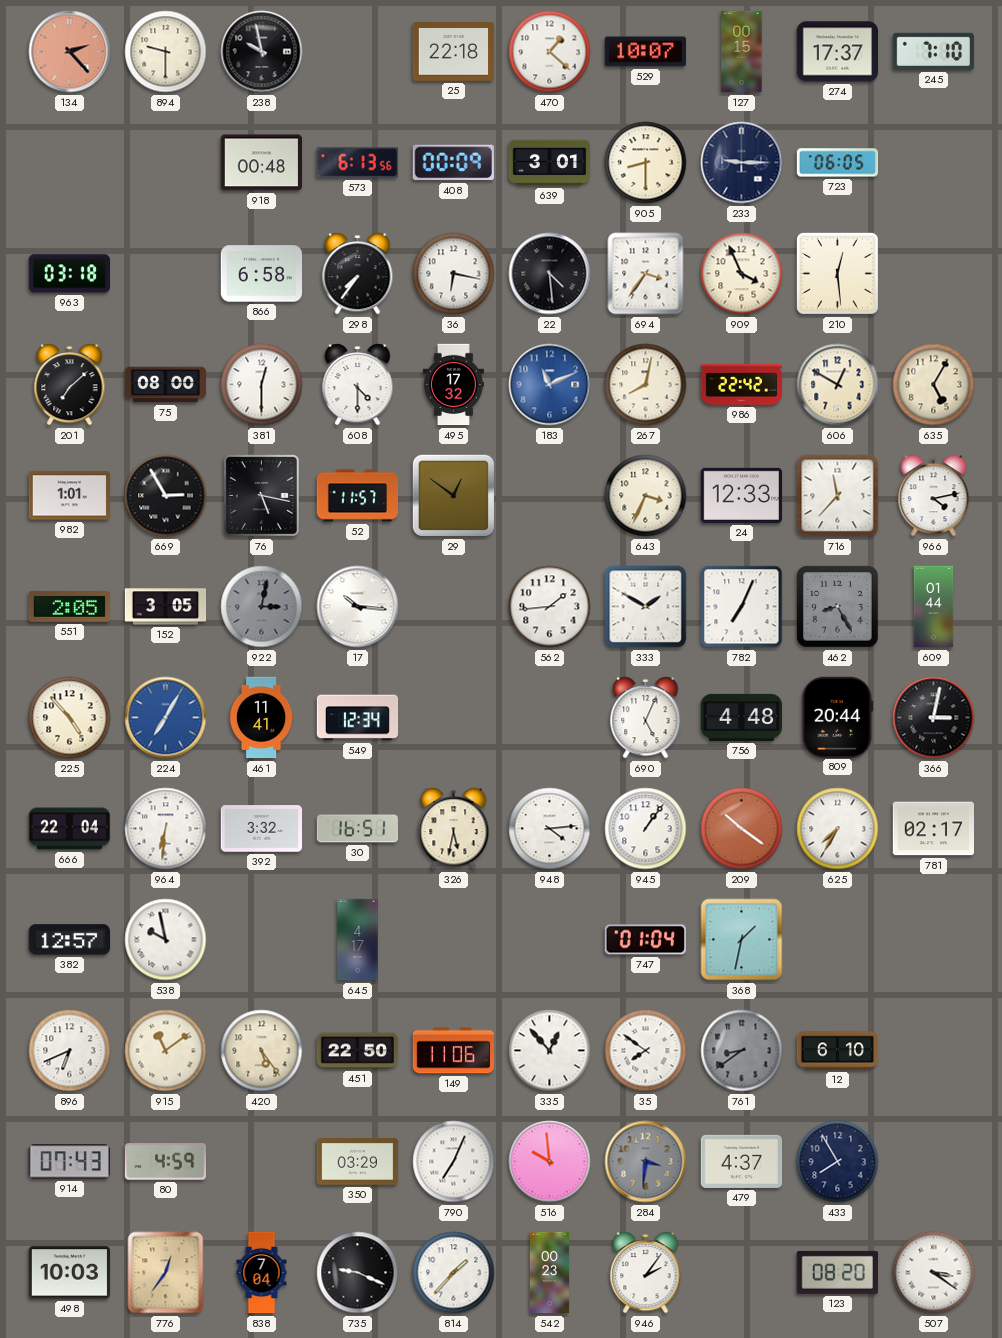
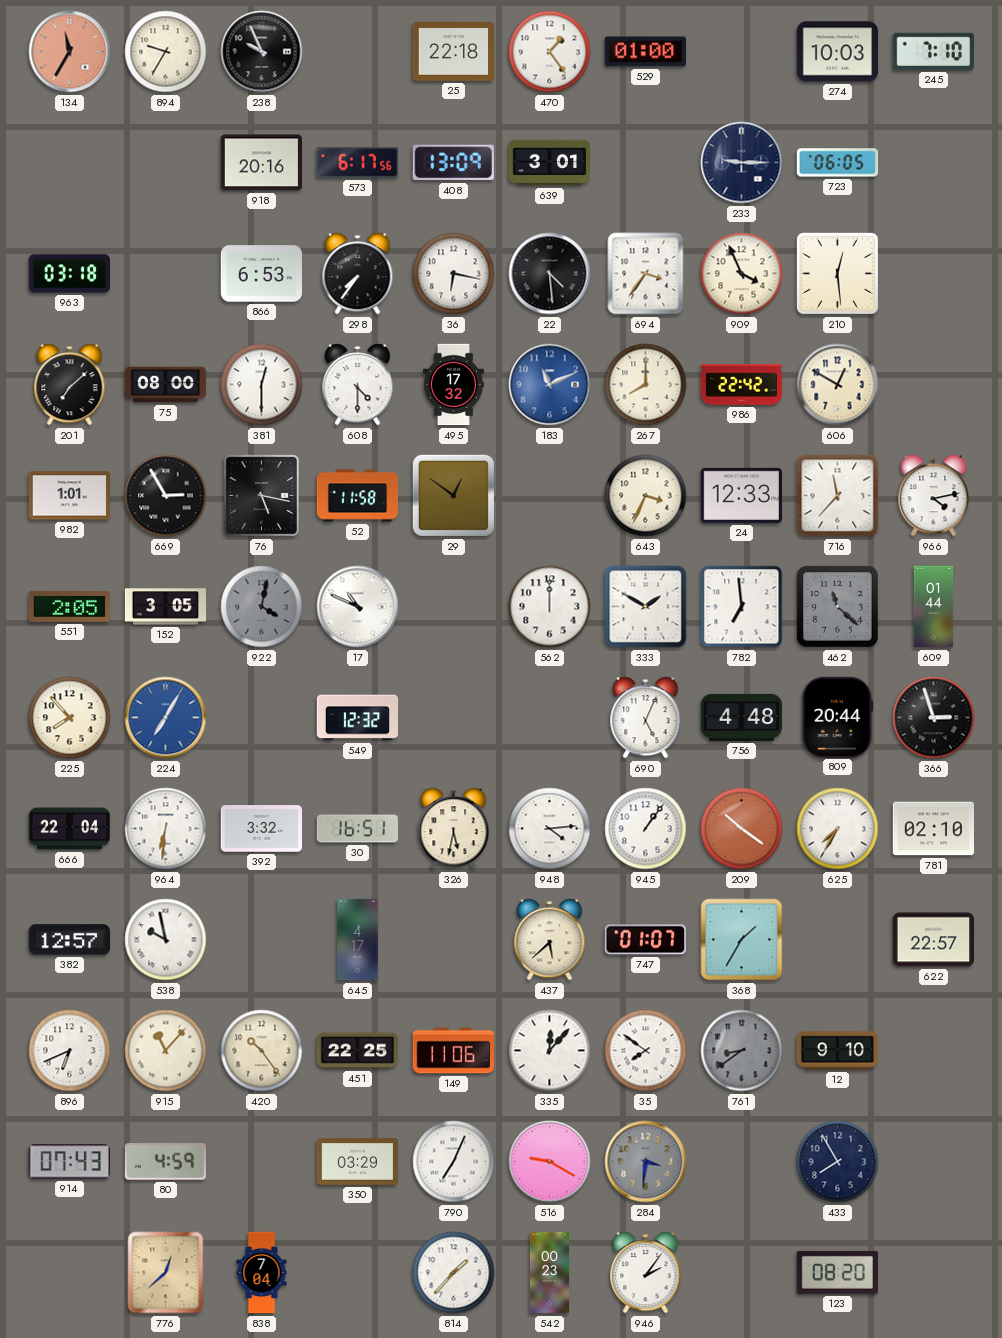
134: 2:23 -> 11:35
894: 9:30 -> 9:35
238: 9:58 -> 9:56
470: 1:22 -> 1:24
529: 10:07 -> 01:00
127: 00:15 -> none
274: 17:37 -> 10:03
918: 00:48 -> 20:16
573: 6:13 -> 6:17
408: 00:09 -> 13:09
905: 8:30 -> none
866: 6:58 -> 6:53
267: 8:02 -> 8:00
635: 5:05 -> none
52: 11:57 -> 11:58
922: 3:02 -> 4:02
17: 10:16 -> 10:49
562: 1:44 -> 12:00
782: 7:04 -> 6:59
462: 8:25 -> 11:22
225: 4:53 -> 7:53
461: 11:41 -> none
549: 12:34 -> 12:32
366: 3:02 -> 2:57
781: 02:17 -> 02:10
437: none -> 5:38
747: 01:04 -> 01:07
368: 1:32 -> 1:35
622: none -> 22:57
915: 11:09 -> 11:07
420: 5:24 -> 10:24
451: 22:50 -> 22:25
335: 12:53 -> 12:07
12: 6:10 -> 9:10
516: 9:59 -> 9:20
479: 4:37 -> none
498: 10:03 -> none
776: 12:36 -> 12:38
735: 9:19 -> none
507: 3:21 -> none
